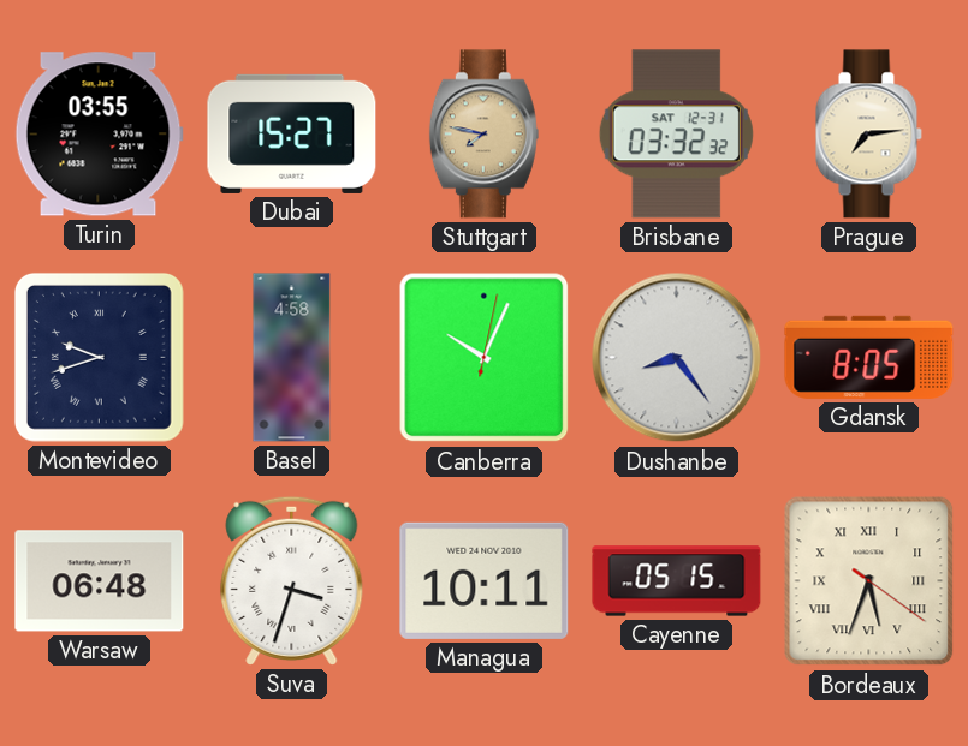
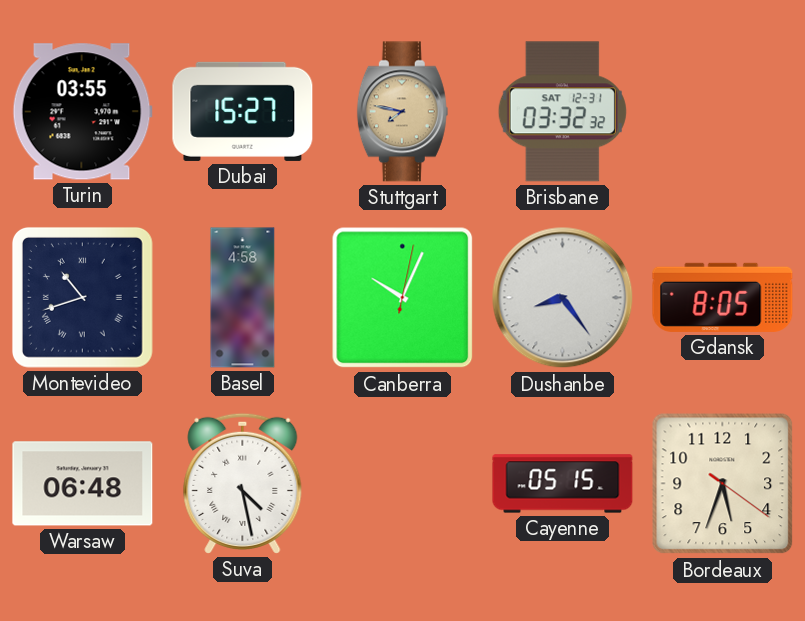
Prague: 7:14 -> none
Montevideo: 9:42 -> 10:42
Suva: 3:33 -> 4:28
Managua: 10:11 -> none
Bordeaux numerals: Roman -> Arabic
